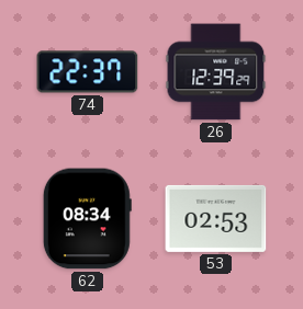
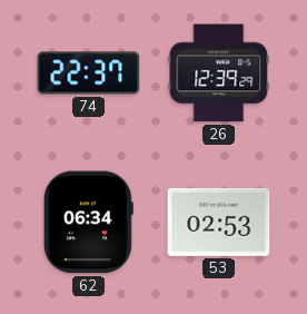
62: 08:34 -> 06:34
